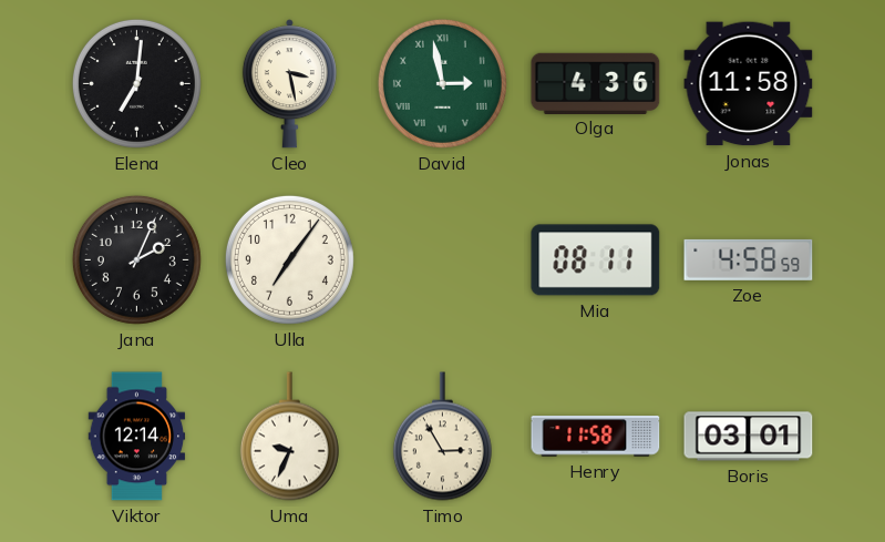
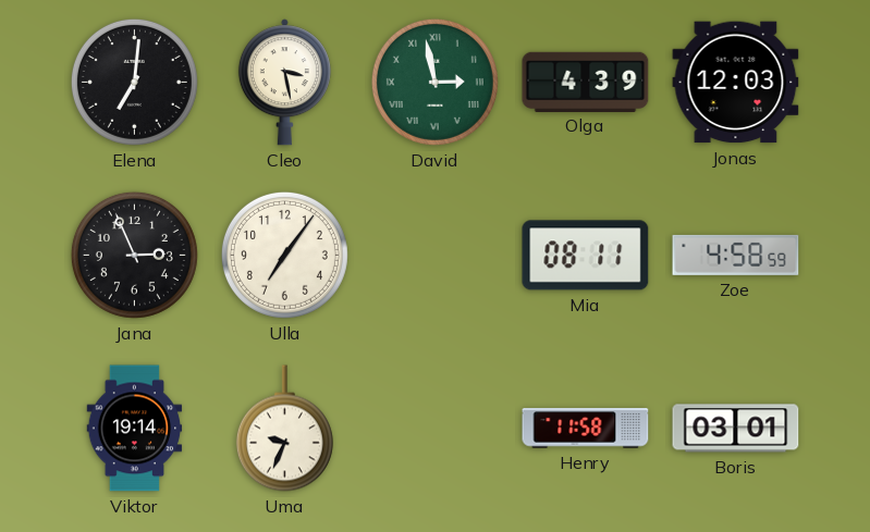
Olga: 4:36 -> 4:39
Jonas: 11:58 -> 12:03
Jana: 2:04 -> 2:56
Viktor: 12:14 -> 19:14
Timo: 2:55 -> none
